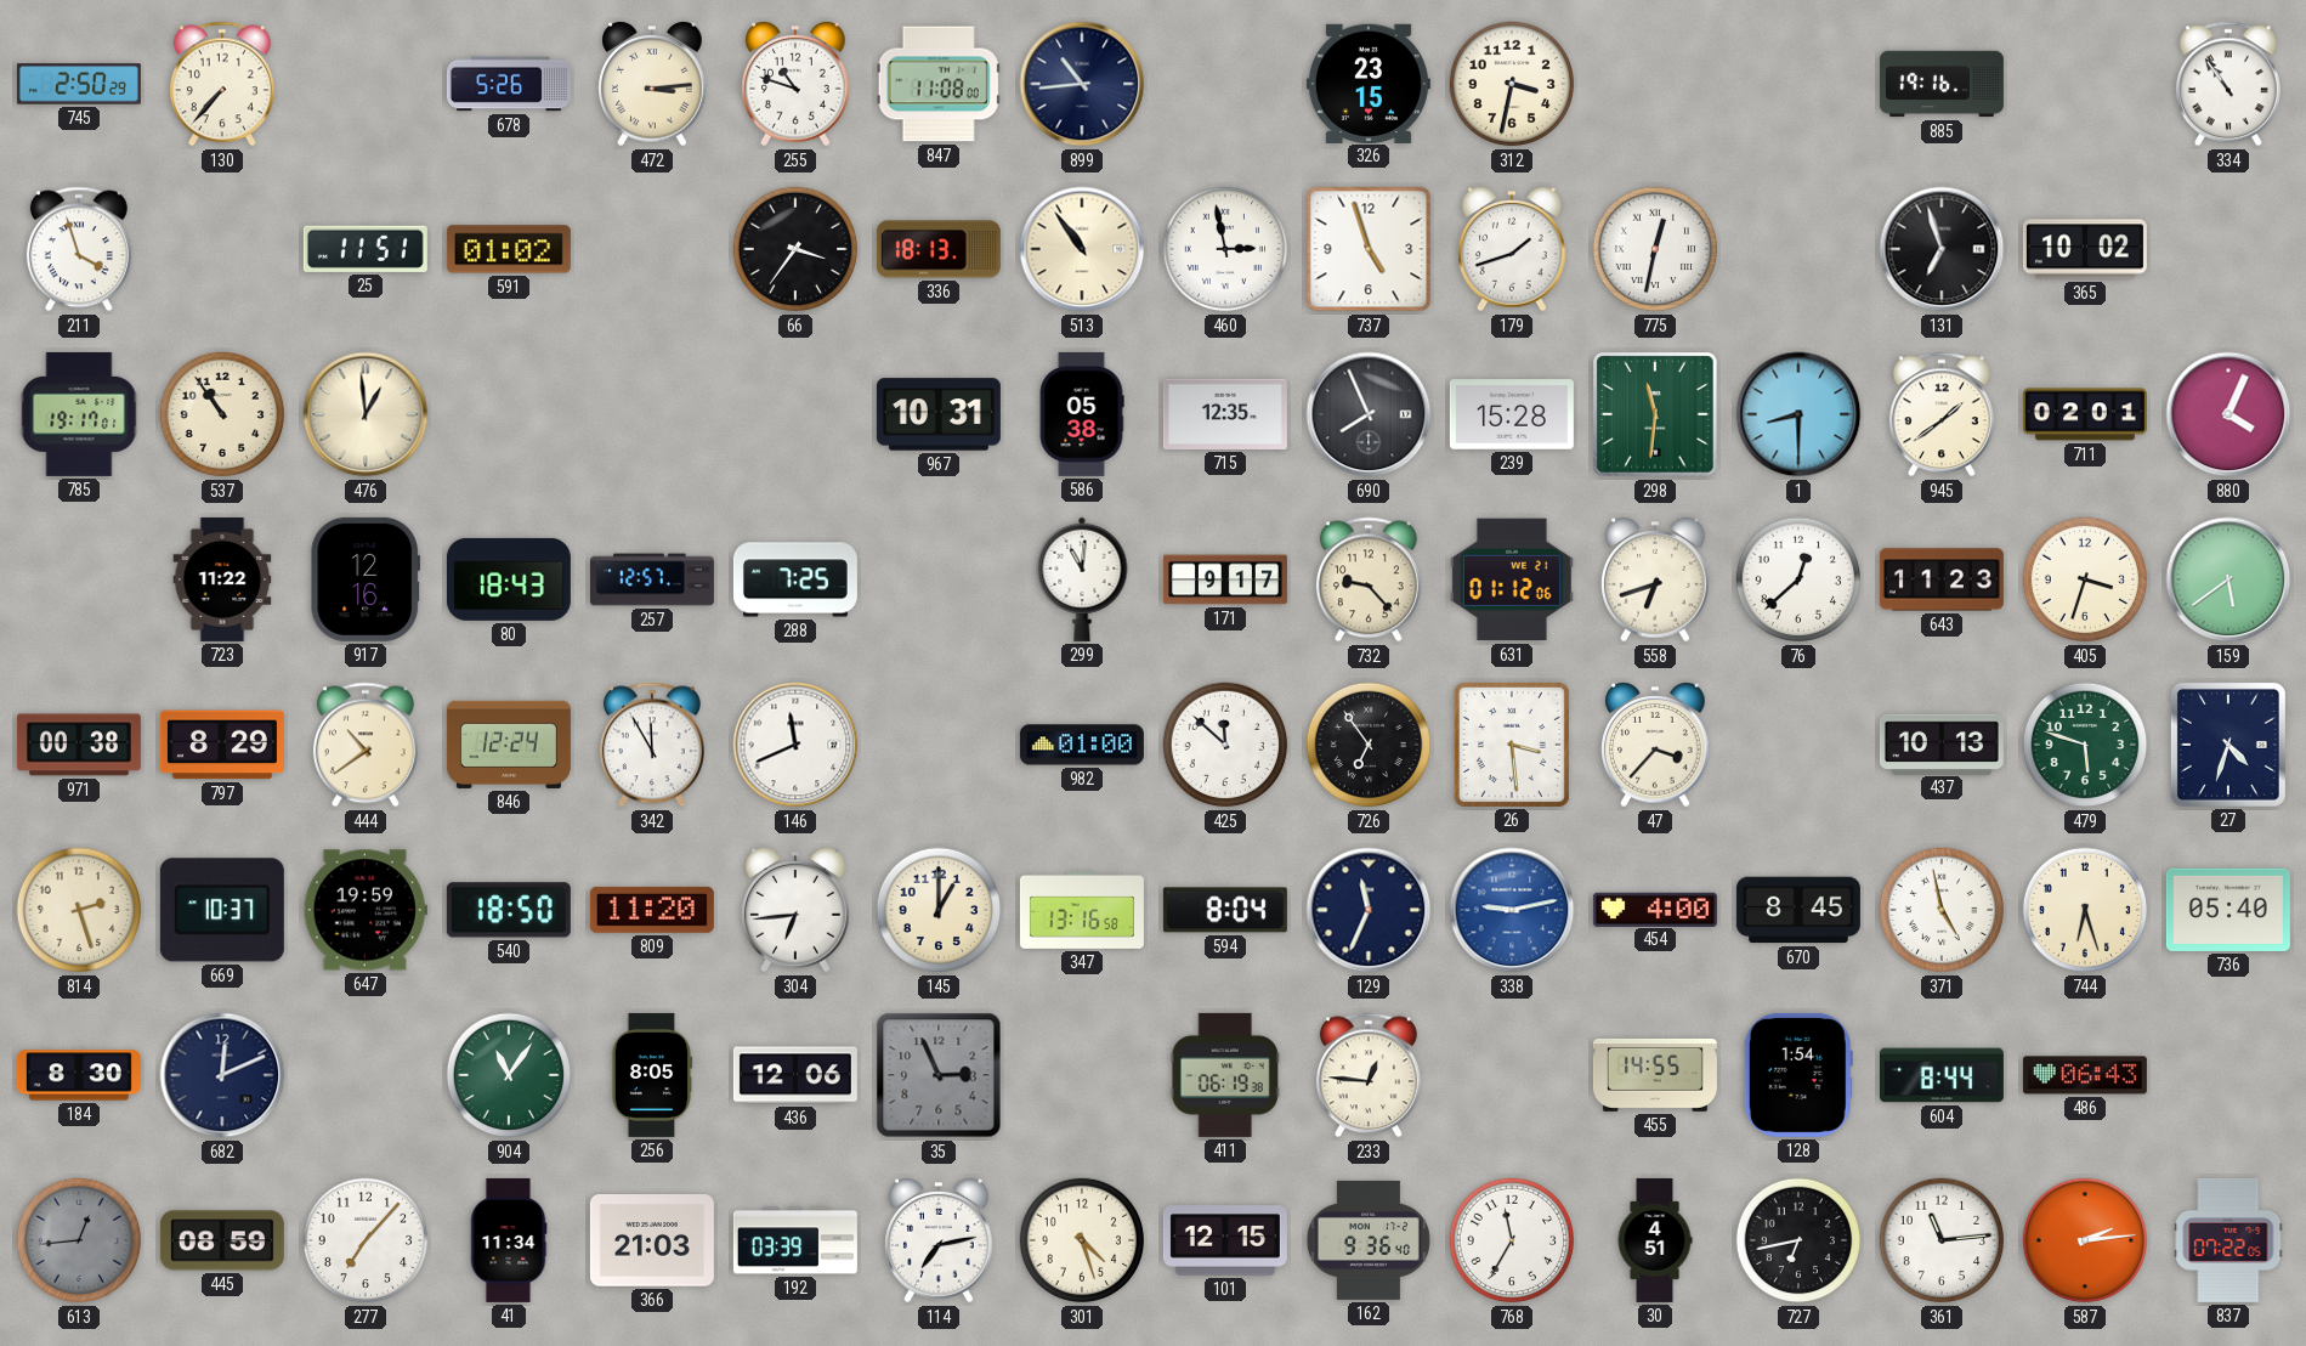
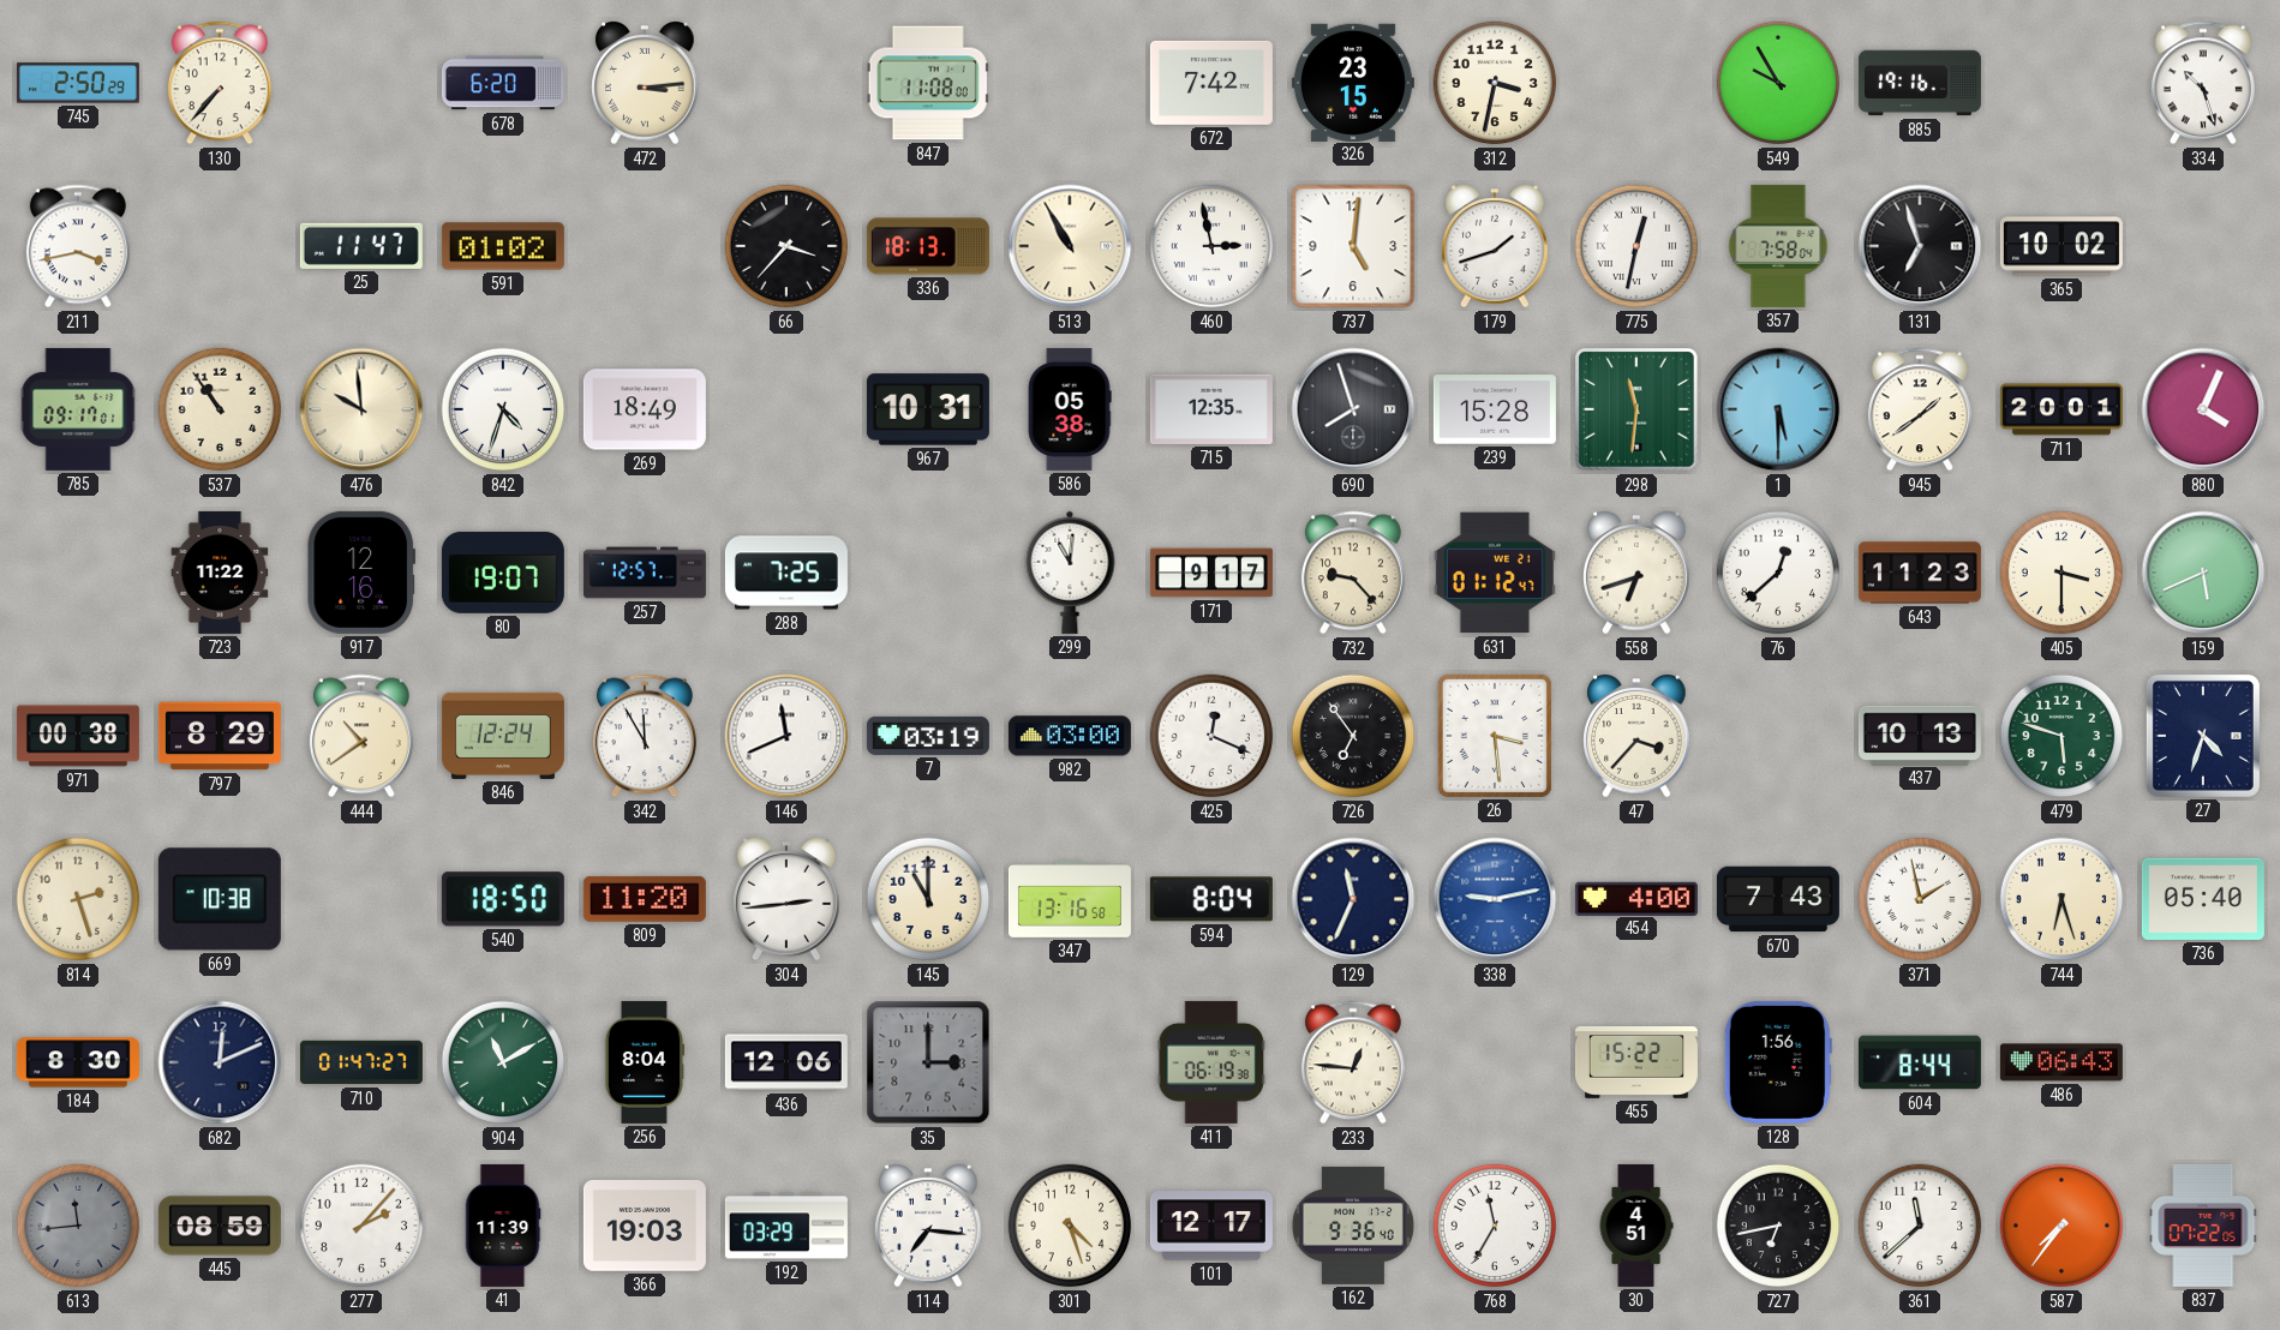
678: 5:26 -> 6:20
255: 10:48 -> none
899: 10:44 -> none
672: none -> 7:42
549: none -> 9:55
334: 10:54 -> 10:27
211: 3:57 -> 3:43
25: 11:51 -> 11:47
66: 3:36 -> 3:37
513: 10:54 -> 10:55
737: 4:57 -> 5:01
357: none -> 7:58
785: 19:17 -> 09:17
476: 12:59 -> 9:59
842: none -> 4:33
269: none -> 18:49
690: 7:56 -> 7:57
1: 8:30 -> 5:30
711: 02:01 -> 20:01
80: 18:43 -> 19:07
631: 01:12:06 -> 01:12:47
405: 3:33 -> 3:30
159: 5:39 -> 5:41
7: none -> 03:19
982: 01:00 -> 03:00
425: 11:52 -> 12:19
669: 10:37 -> 10:38
647: 19:59 -> none
304: 6:44 -> 2:44
145: 1:00 -> 11:00
670: 8:45 -> 7:43
371: 4:58 -> 1:58
710: none -> 01:47
904: 11:06 -> 11:10
256: 8:05 -> 8:04
35: 2:56 -> 3:00
455: 14:55 -> 15:22
128: 1:54 -> 1:56
613: 12:44 -> 11:44
277: 7:07 -> 2:07
41: 11:34 -> 11:39
366: 21:03 -> 19:03
192: 03:39 -> 03:29
114: 7:13 -> 7:16
101: 12:15 -> 12:17
361: 11:14 -> 11:38
587: 2:14 -> 7:36
